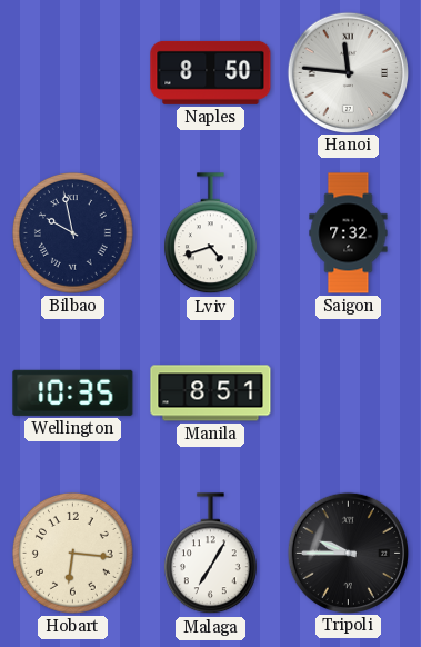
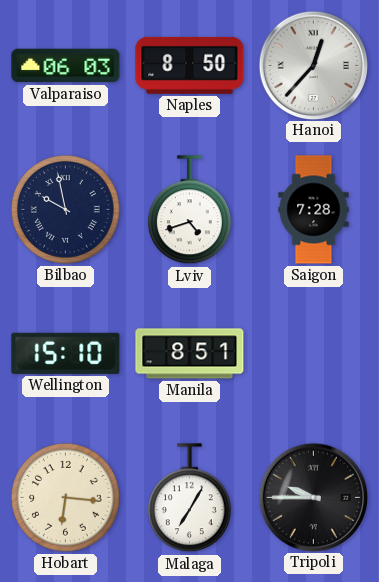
Valparaiso: none -> 06:03
Hanoi: 11:46 -> 12:37
Saigon: 7:32 -> 7:28
Wellington: 10:35 -> 15:10
